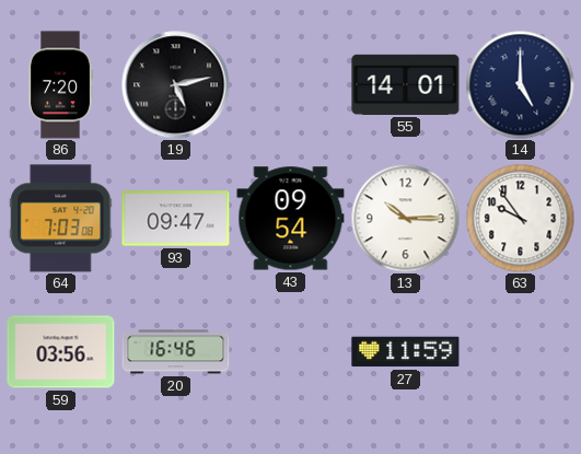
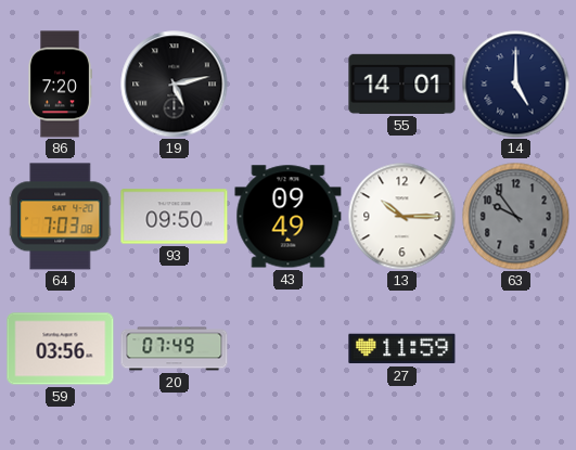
93: 09:47 -> 09:50
43: 09:54 -> 09:49
63 dial: white -> grey
20: 16:46 -> 07:49
